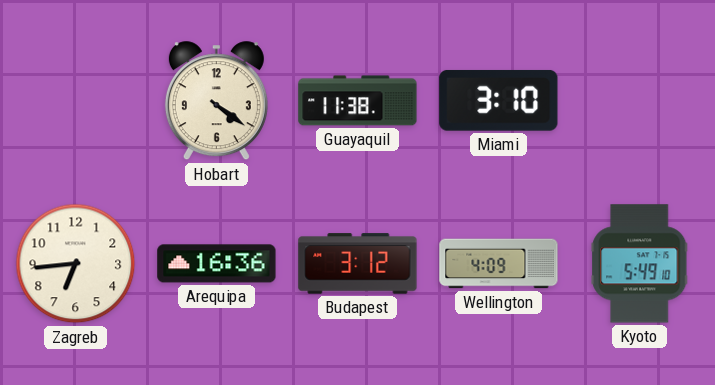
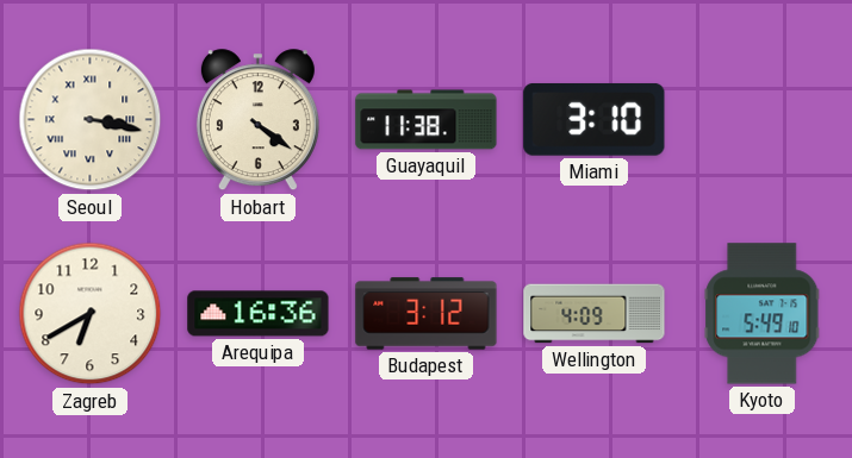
Seoul: none -> 3:17
Zagreb: 6:44 -> 6:40
